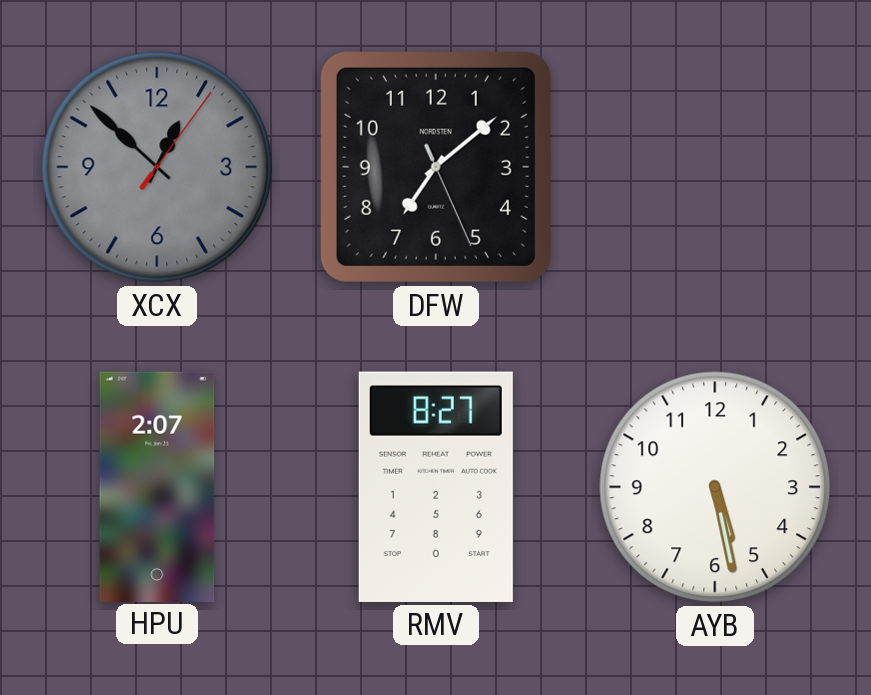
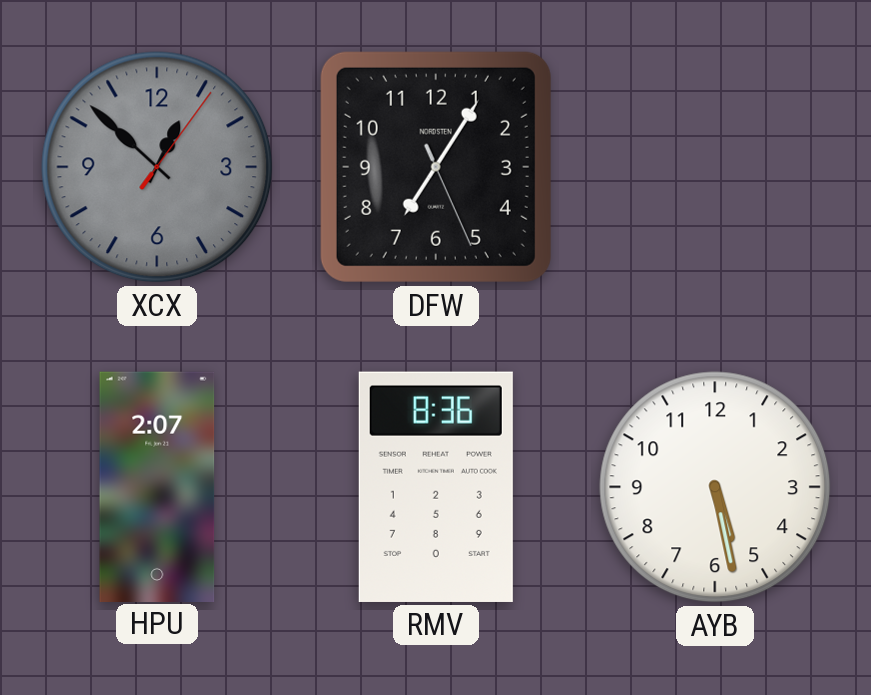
DFW: 7:08 -> 7:05
RMV: 8:27 -> 8:36
